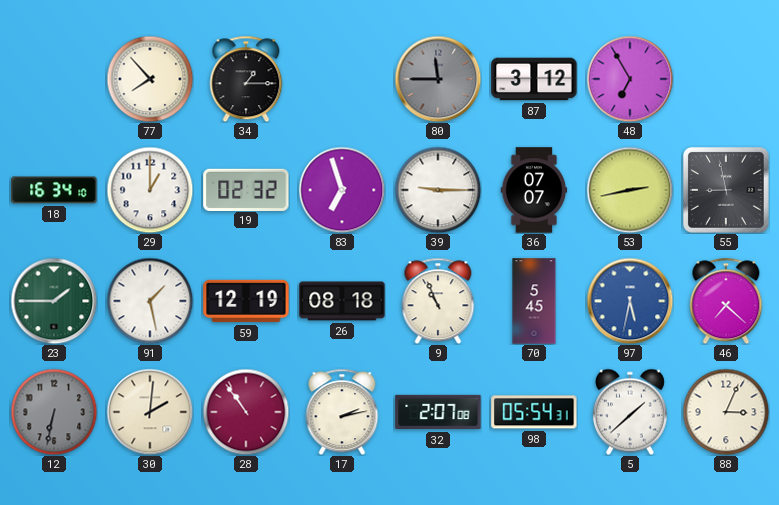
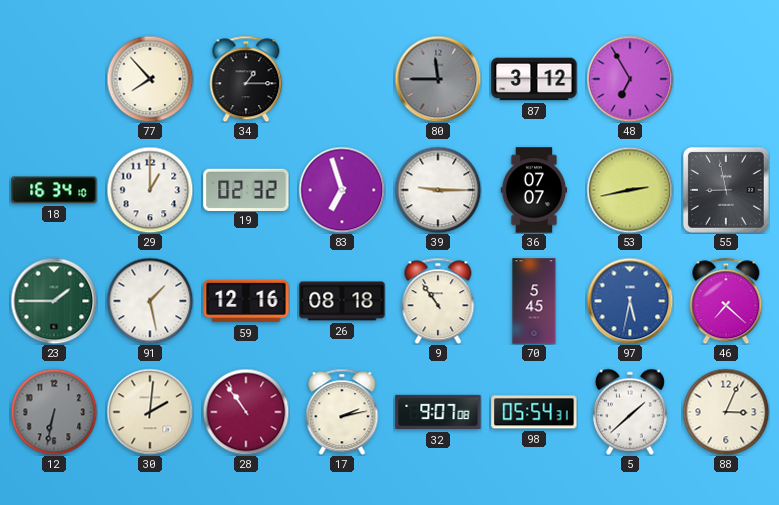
59: 12:19 -> 12:16
9: 10:56 -> 10:54
32: 2:07 -> 9:07
